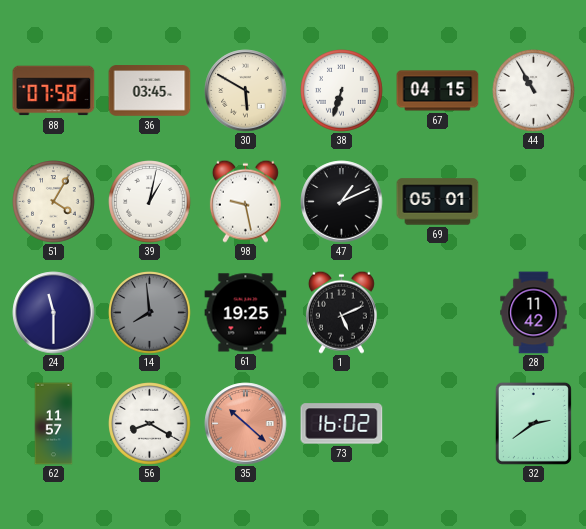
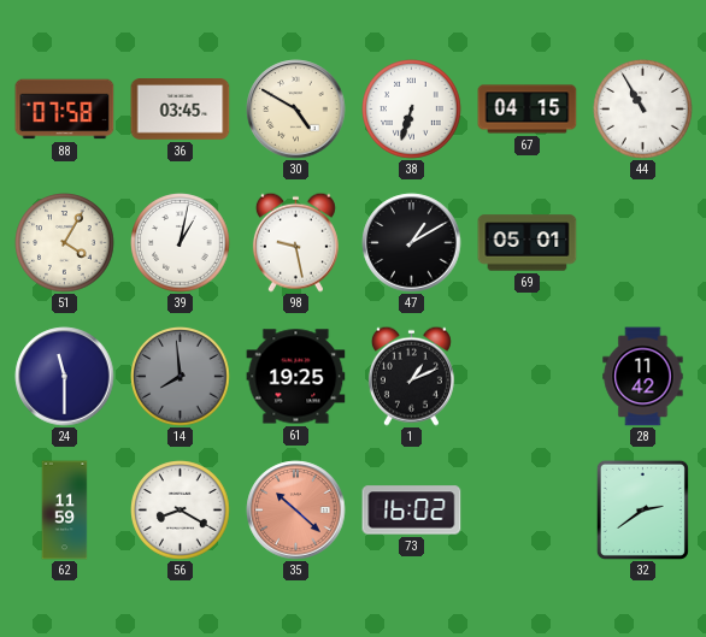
30: 5:50 -> 4:50
47: 1:11 -> 1:10
1: 5:11 -> 1:11
62: 11:57 -> 11:59
